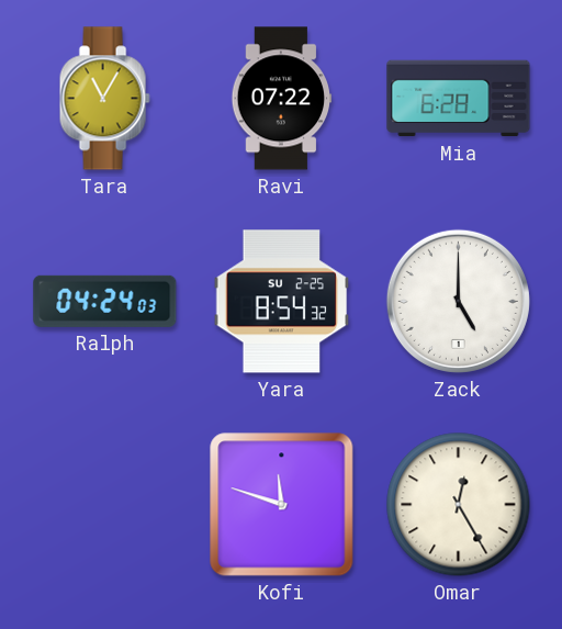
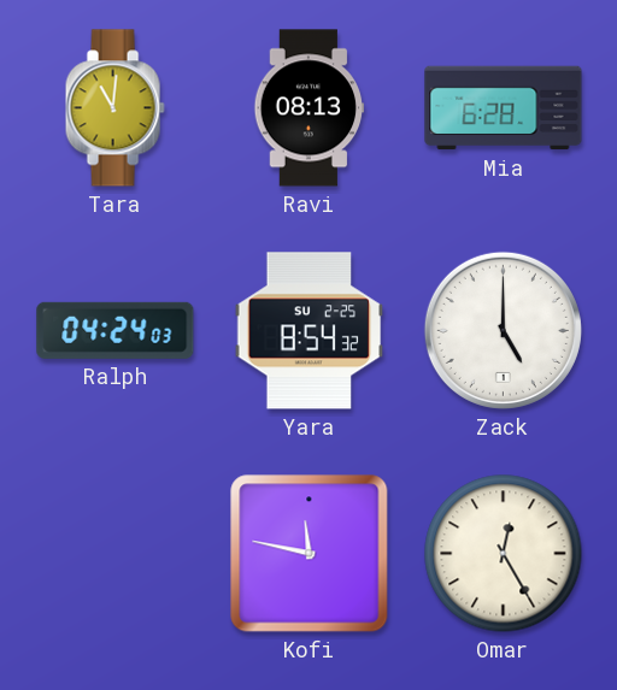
Tara: 11:05 -> 11:01
Ravi: 07:22 -> 08:13
Kofi: 11:48 -> 11:47
